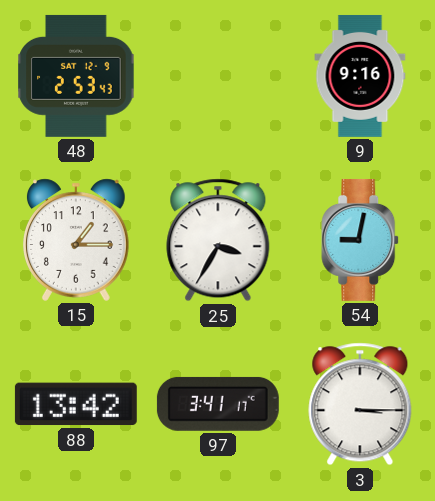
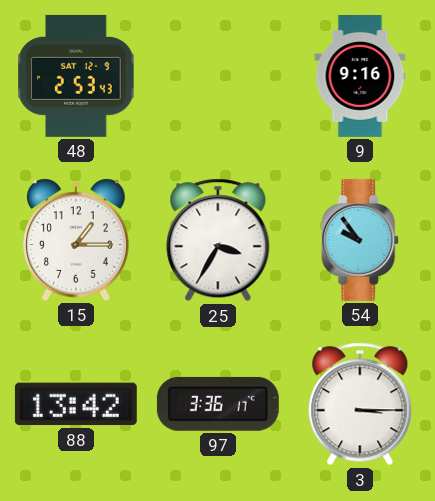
54: 9:02 -> 9:54
97: 3:41 -> 3:36
